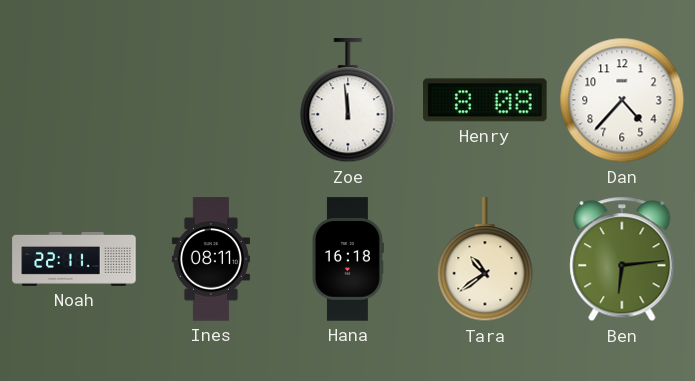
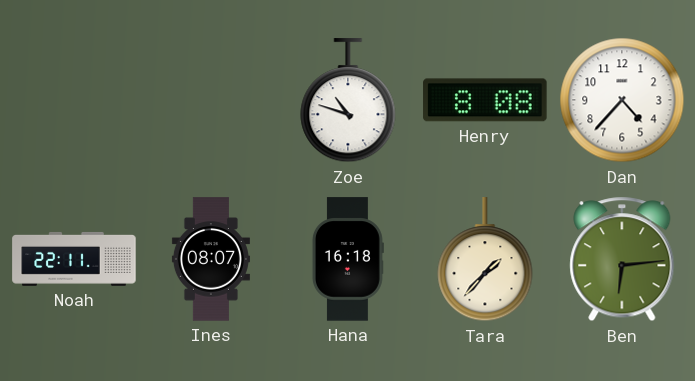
Zoe: 11:59 -> 10:48
Ines: 08:11 -> 08:07
Tara: 10:39 -> 1:37
